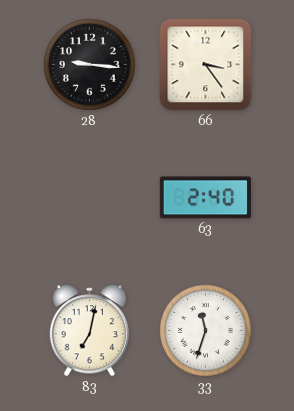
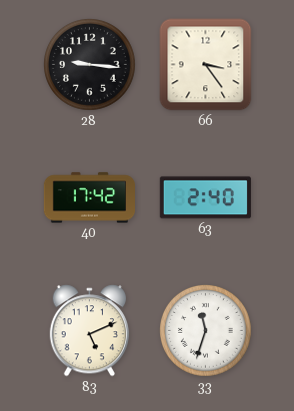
40: none -> 17:42
83: 7:02 -> 5:11
